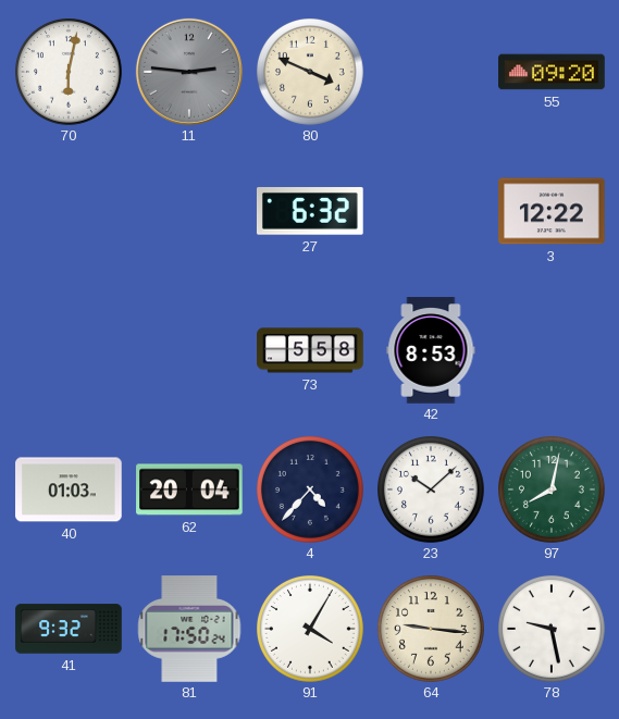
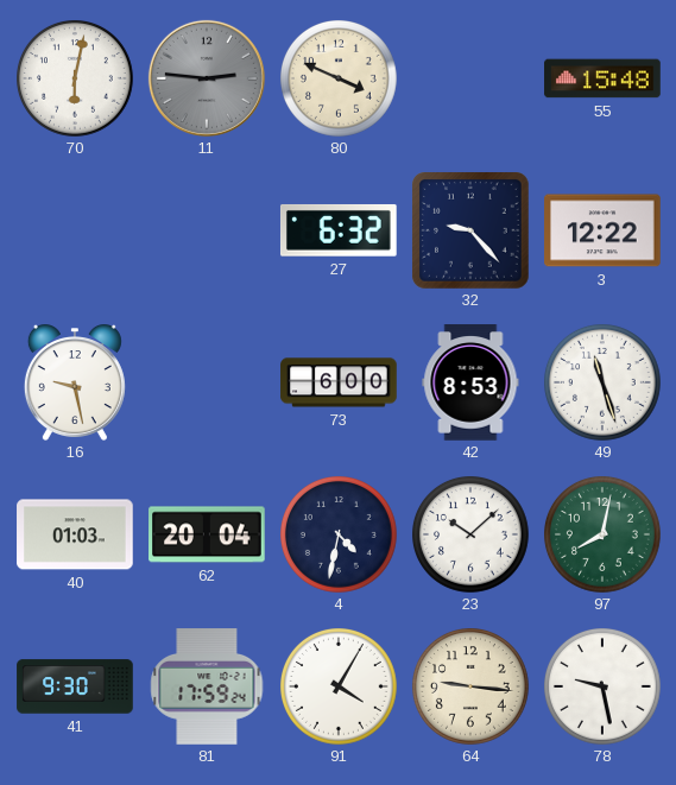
55: 09:20 -> 15:48
32: none -> 9:23
16: none -> 9:28
73: 5:58 -> 6:00
49: none -> 11:27
4: 4:37 -> 4:32
41: 9:32 -> 9:30
81: 17:50 -> 17:59
